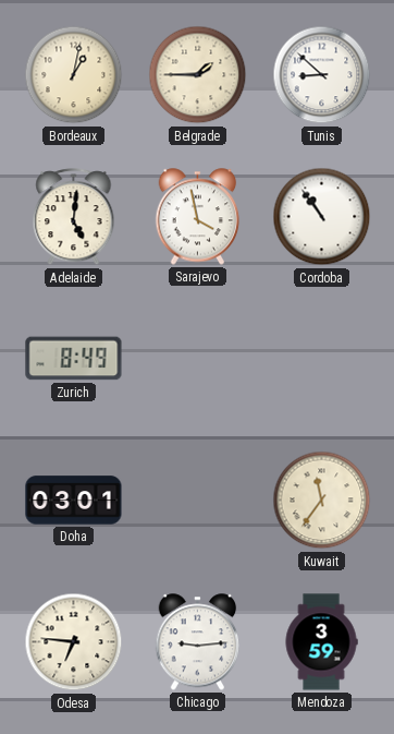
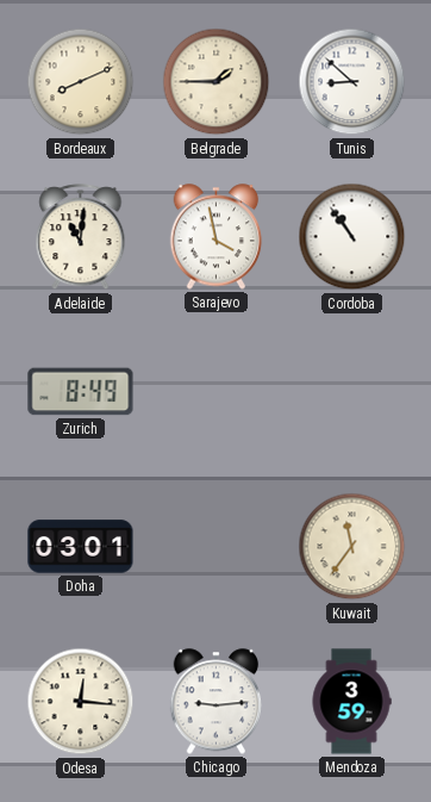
Bordeaux: 1:02 -> 8:11
Adelaide: 5:01 -> 11:01
Odesa: 6:46 -> 12:16
